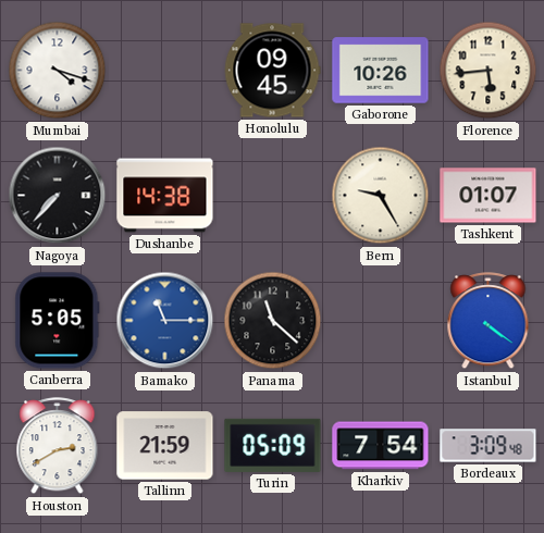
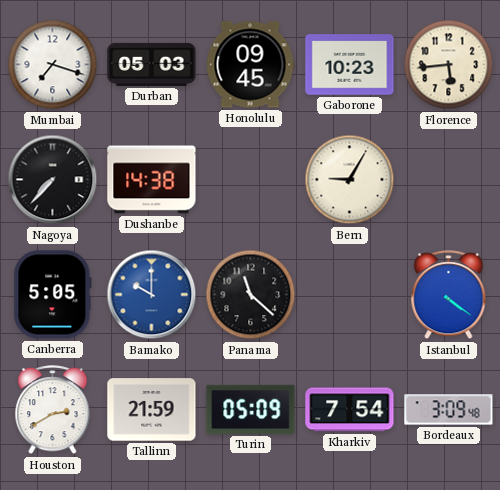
Mumbai: 4:18 -> 7:18
Durban: none -> 05:03
Gaborone: 10:26 -> 10:23
Bern: 9:25 -> 9:05
Tashkent: 01:07 -> none
Bamako: 11:15 -> 10:00
